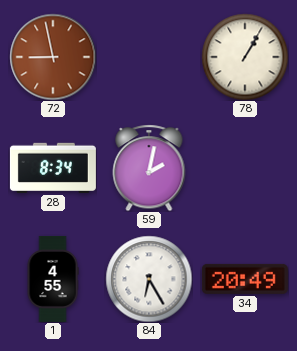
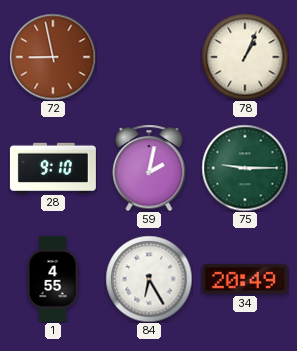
78: 1:05 -> 1:04
28: 8:34 -> 9:10
75: none -> 9:15
